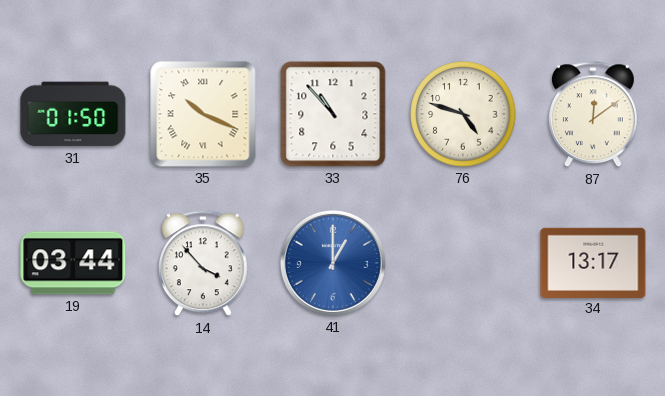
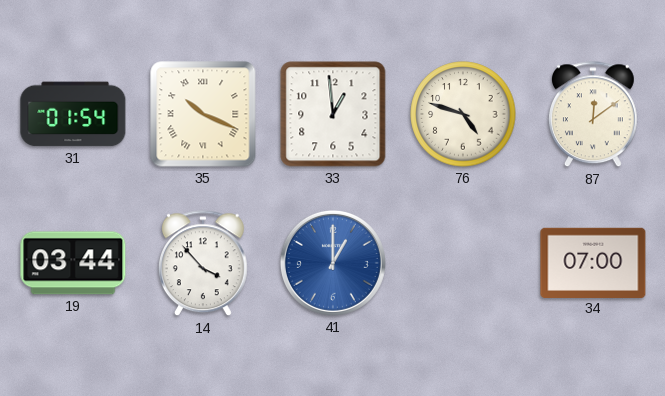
31: 01:50 -> 01:54
33: 10:53 -> 12:59
34: 13:17 -> 07:00
